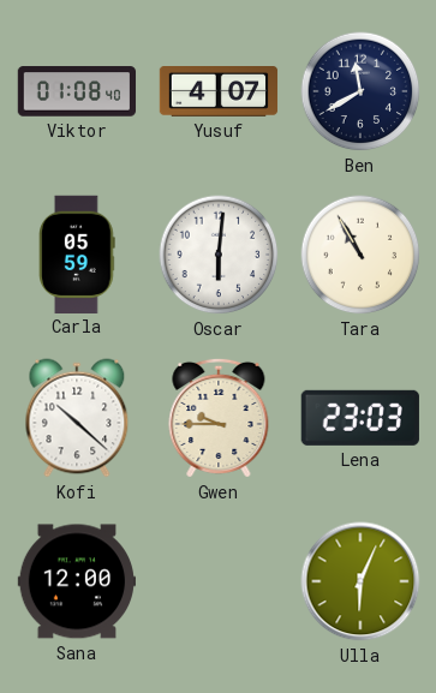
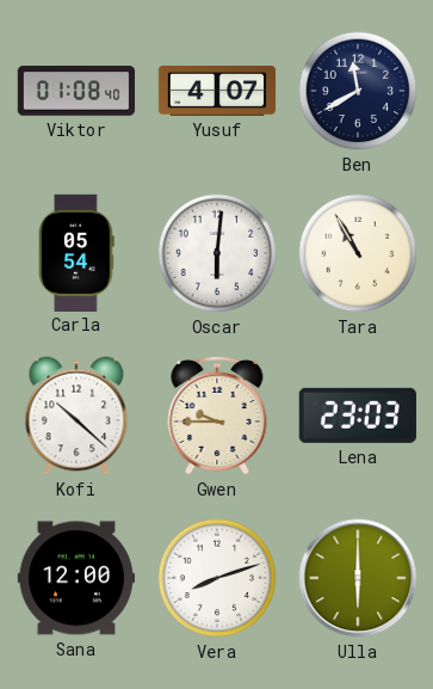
Carla: 05:59 -> 05:54
Vera: none -> 8:12
Ulla: 6:04 -> 6:00
